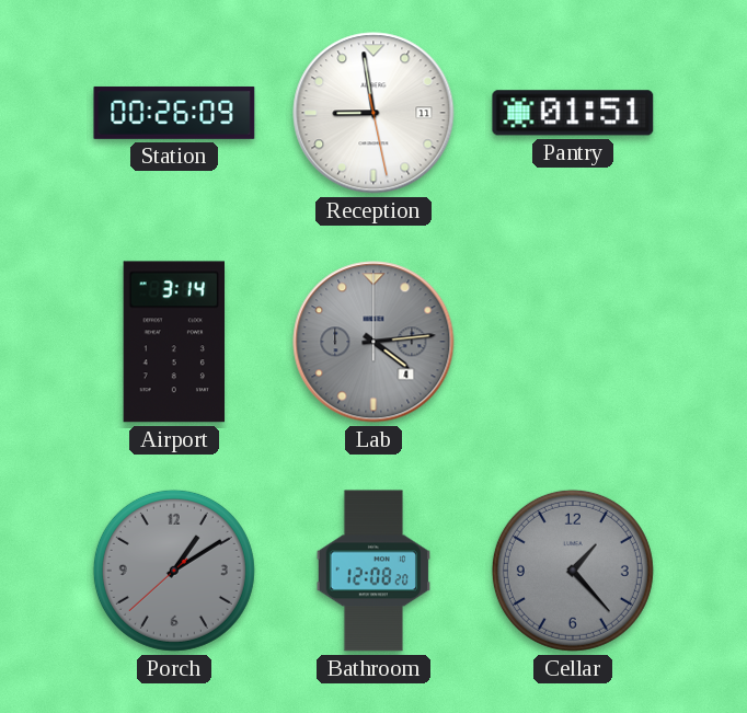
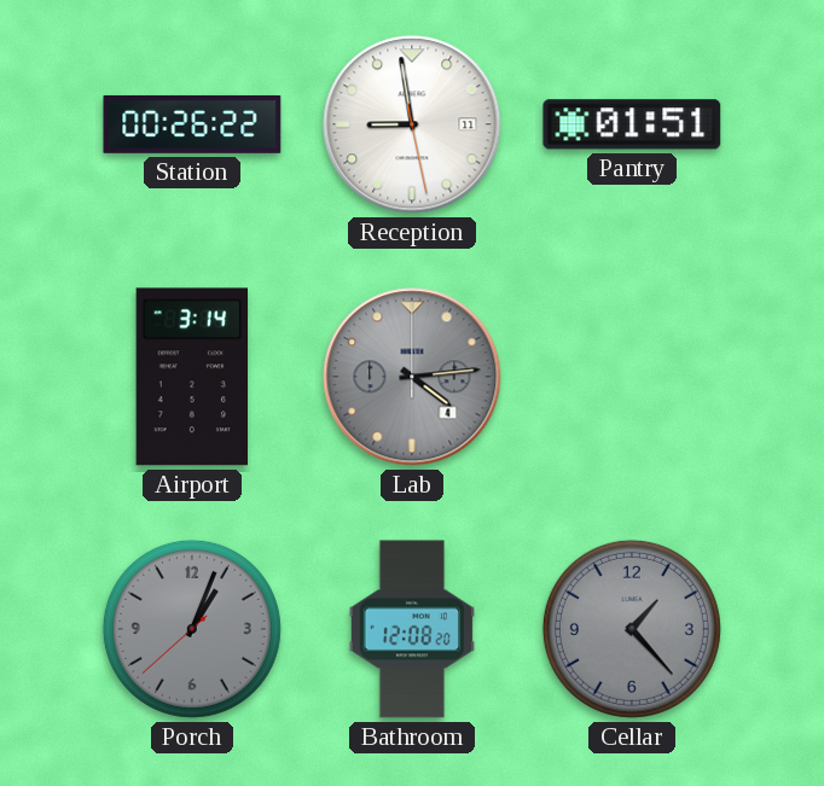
Station: 00:26:09 -> 00:26:22
Porch: 1:09 -> 1:03
